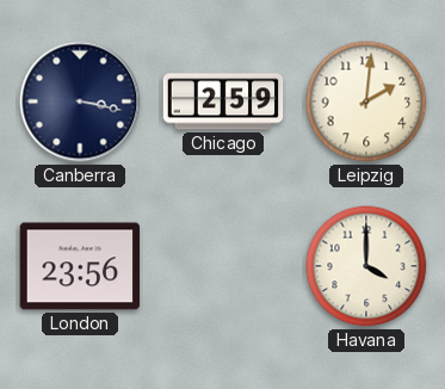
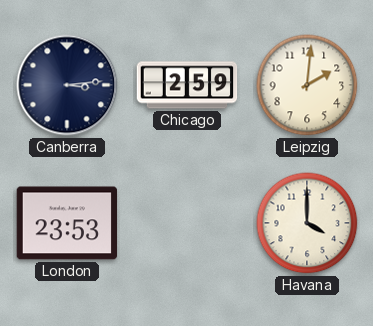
Canberra: 3:17 -> 3:14
London: 23:56 -> 23:53
